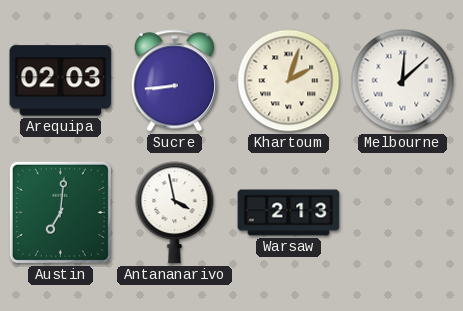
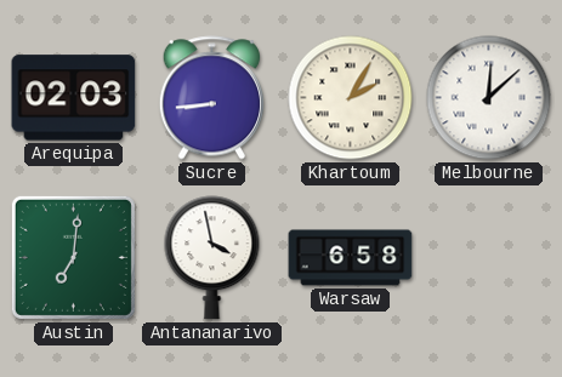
Khartoum: 2:03 -> 2:05
Warsaw: 2:13 -> 6:58
